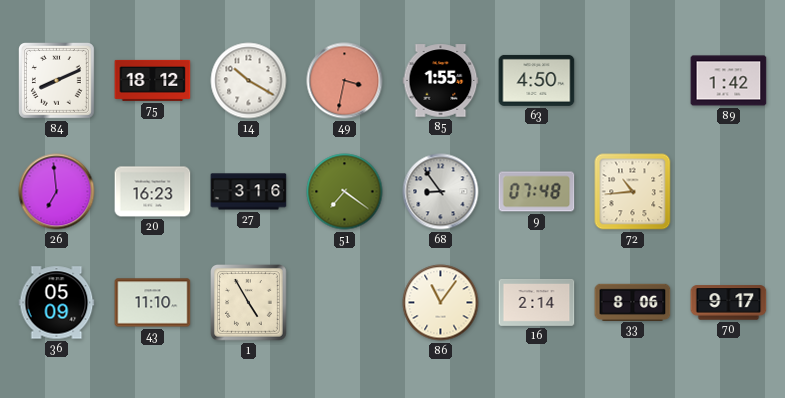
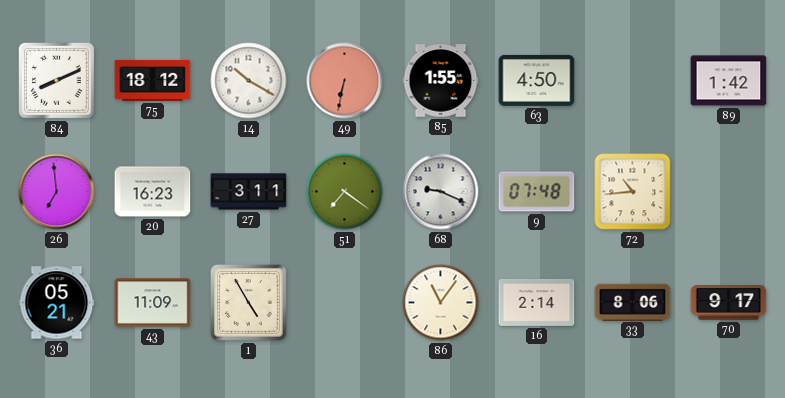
49: 3:32 -> 6:32
27: 3:16 -> 3:11
68: 8:54 -> 9:19
36: 05:09 -> 05:21
43: 11:10 -> 11:09
